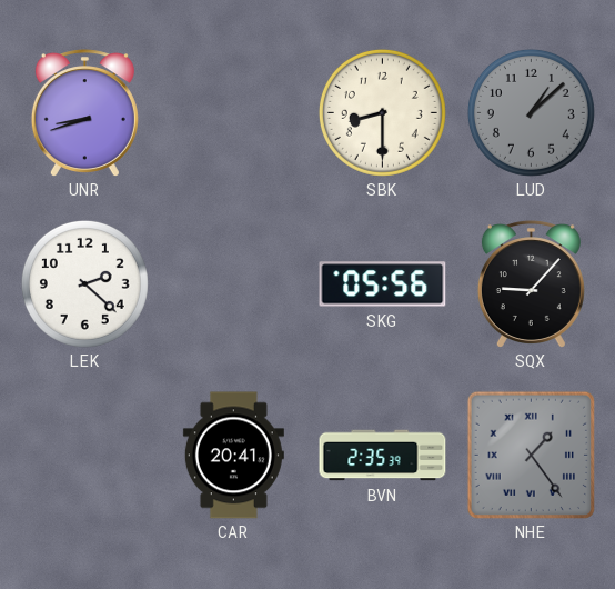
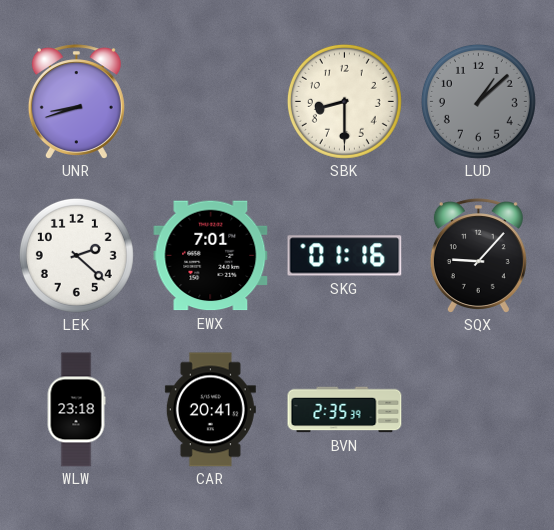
EWX: none -> 7:01
SKG: 05:56 -> 01:16
WLW: none -> 23:18
NHE: 1:24 -> none
